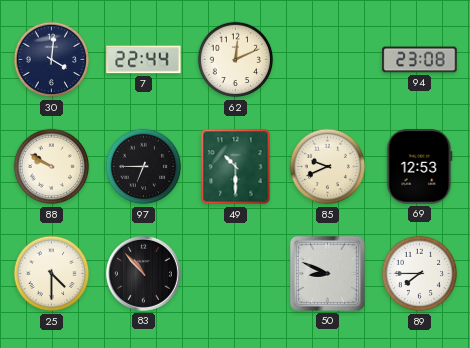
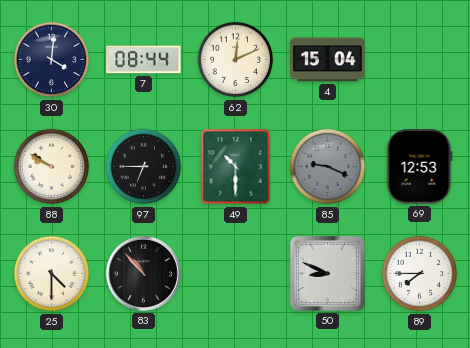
7: 22:44 -> 08:44
4: none -> 15:04
94: 23:08 -> none
85: 9:41 -> 9:19
85 dial: cream -> grey
